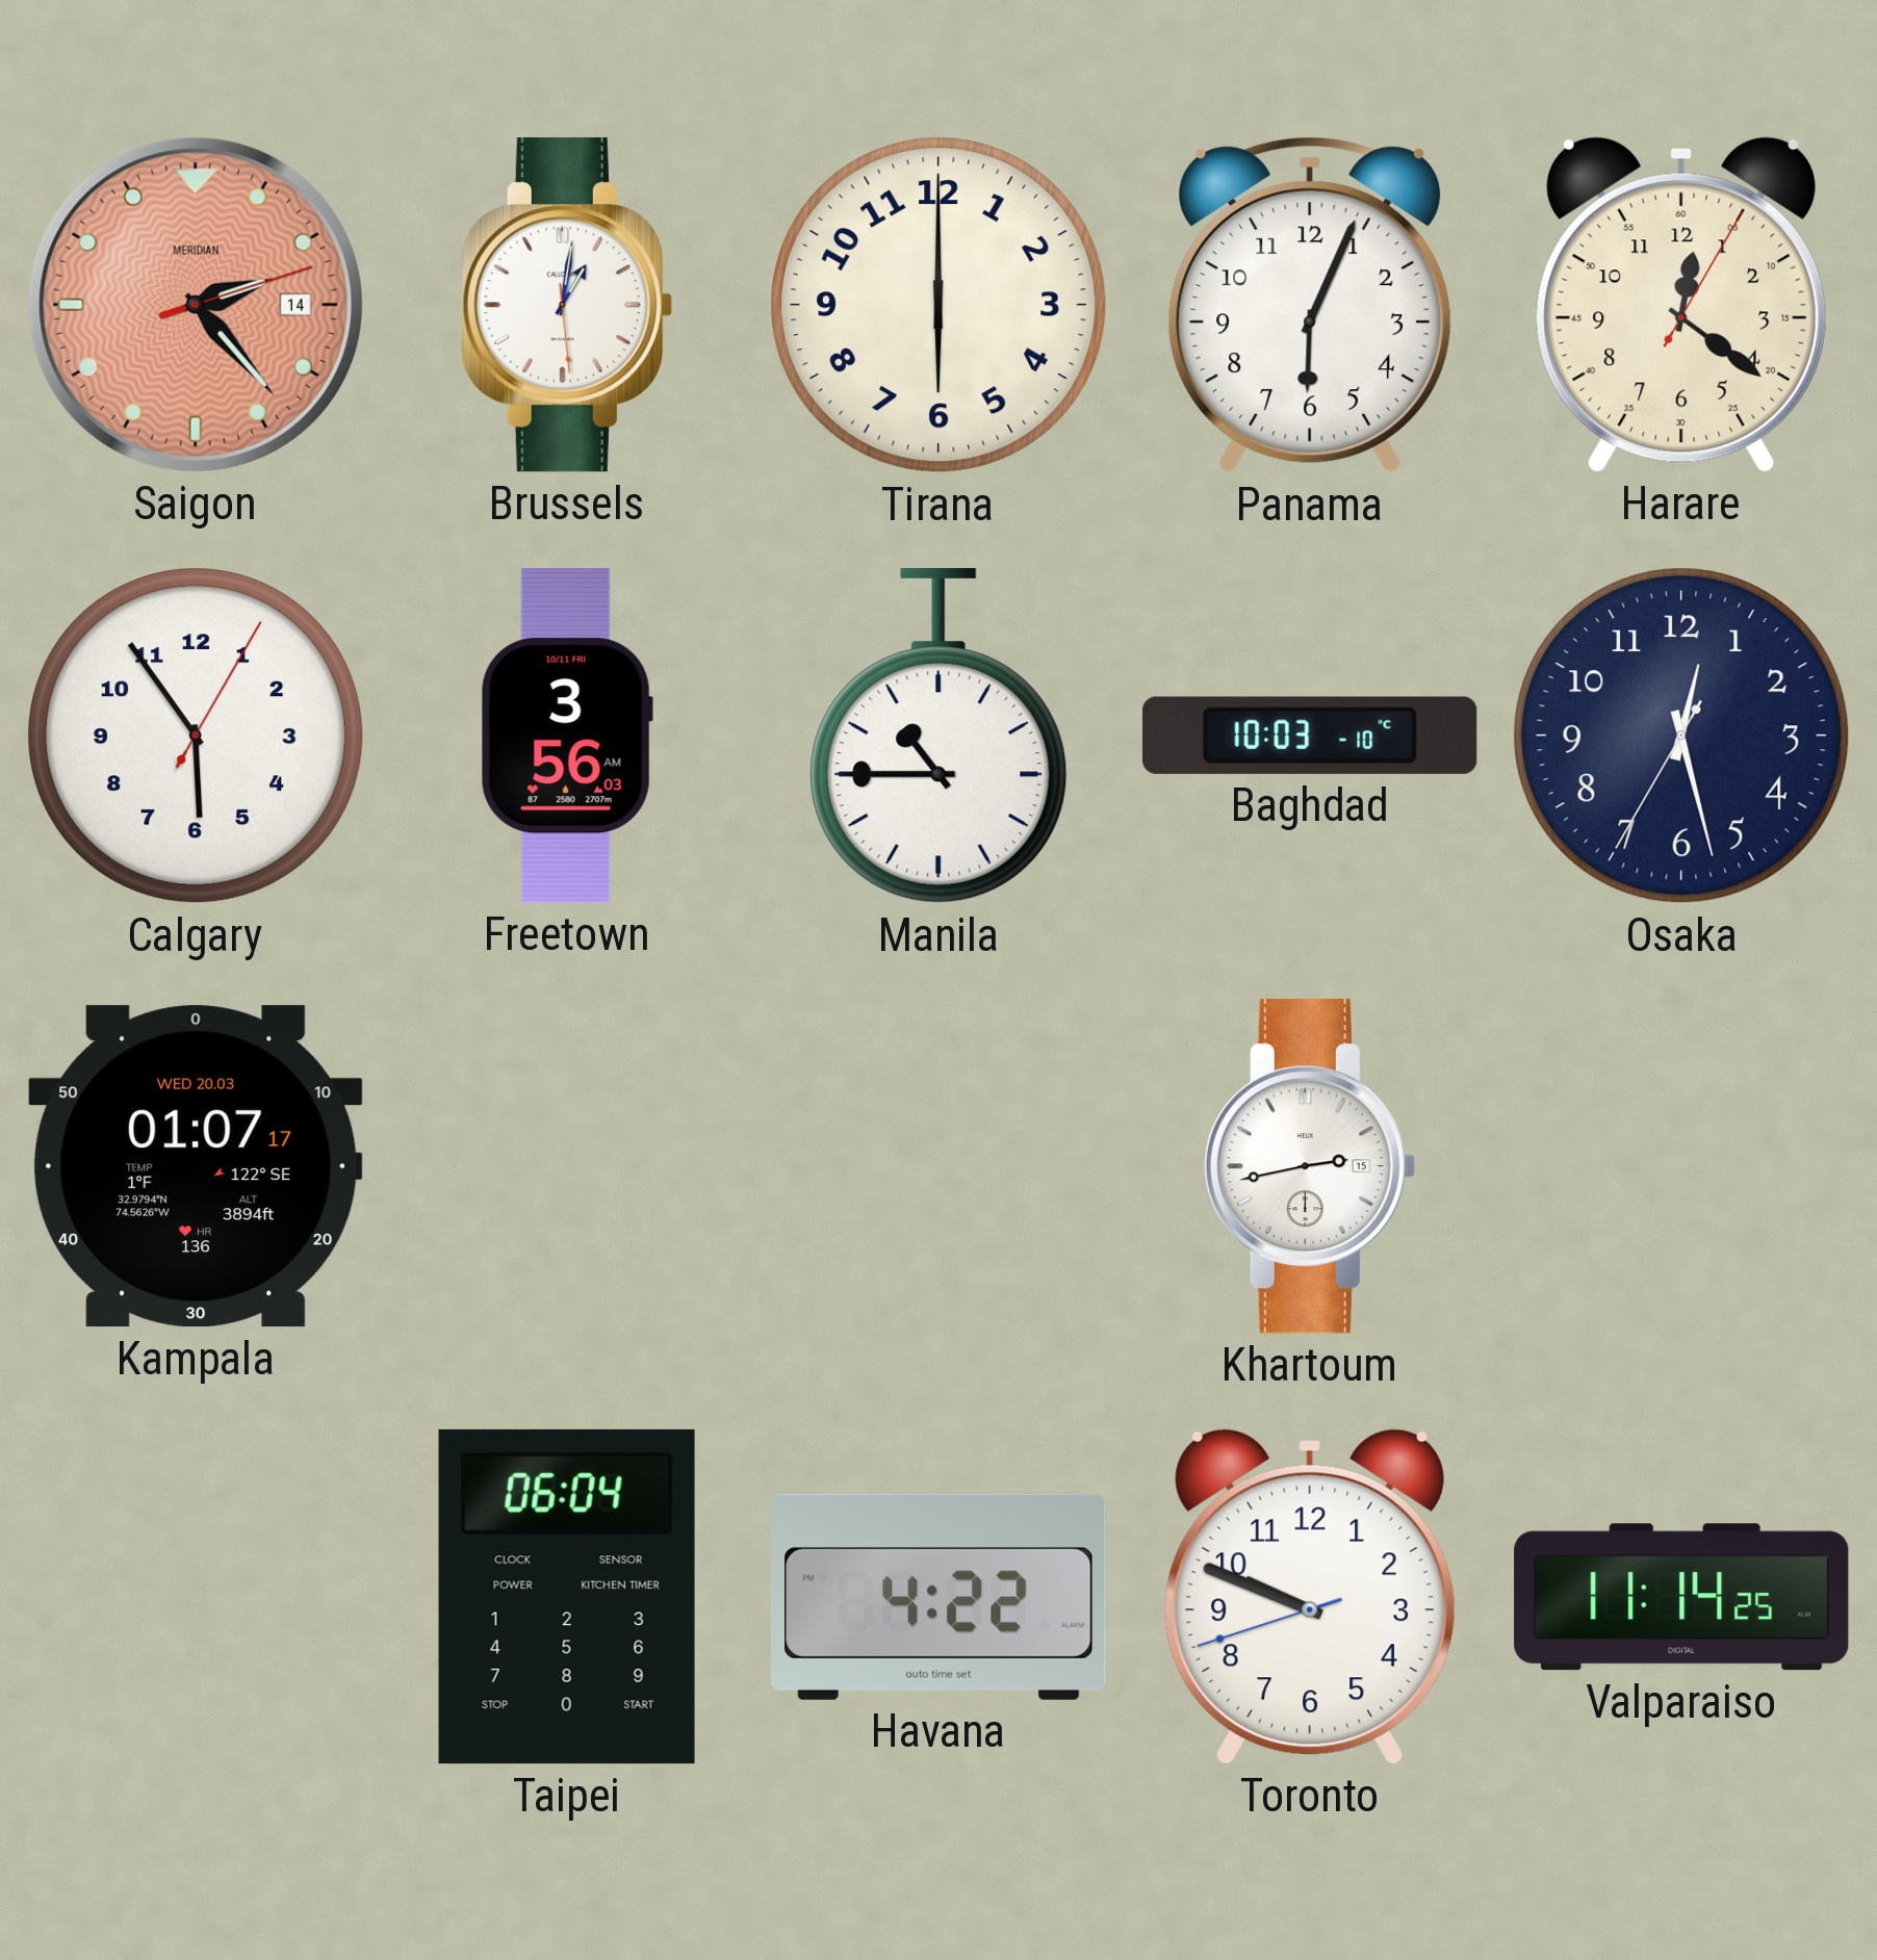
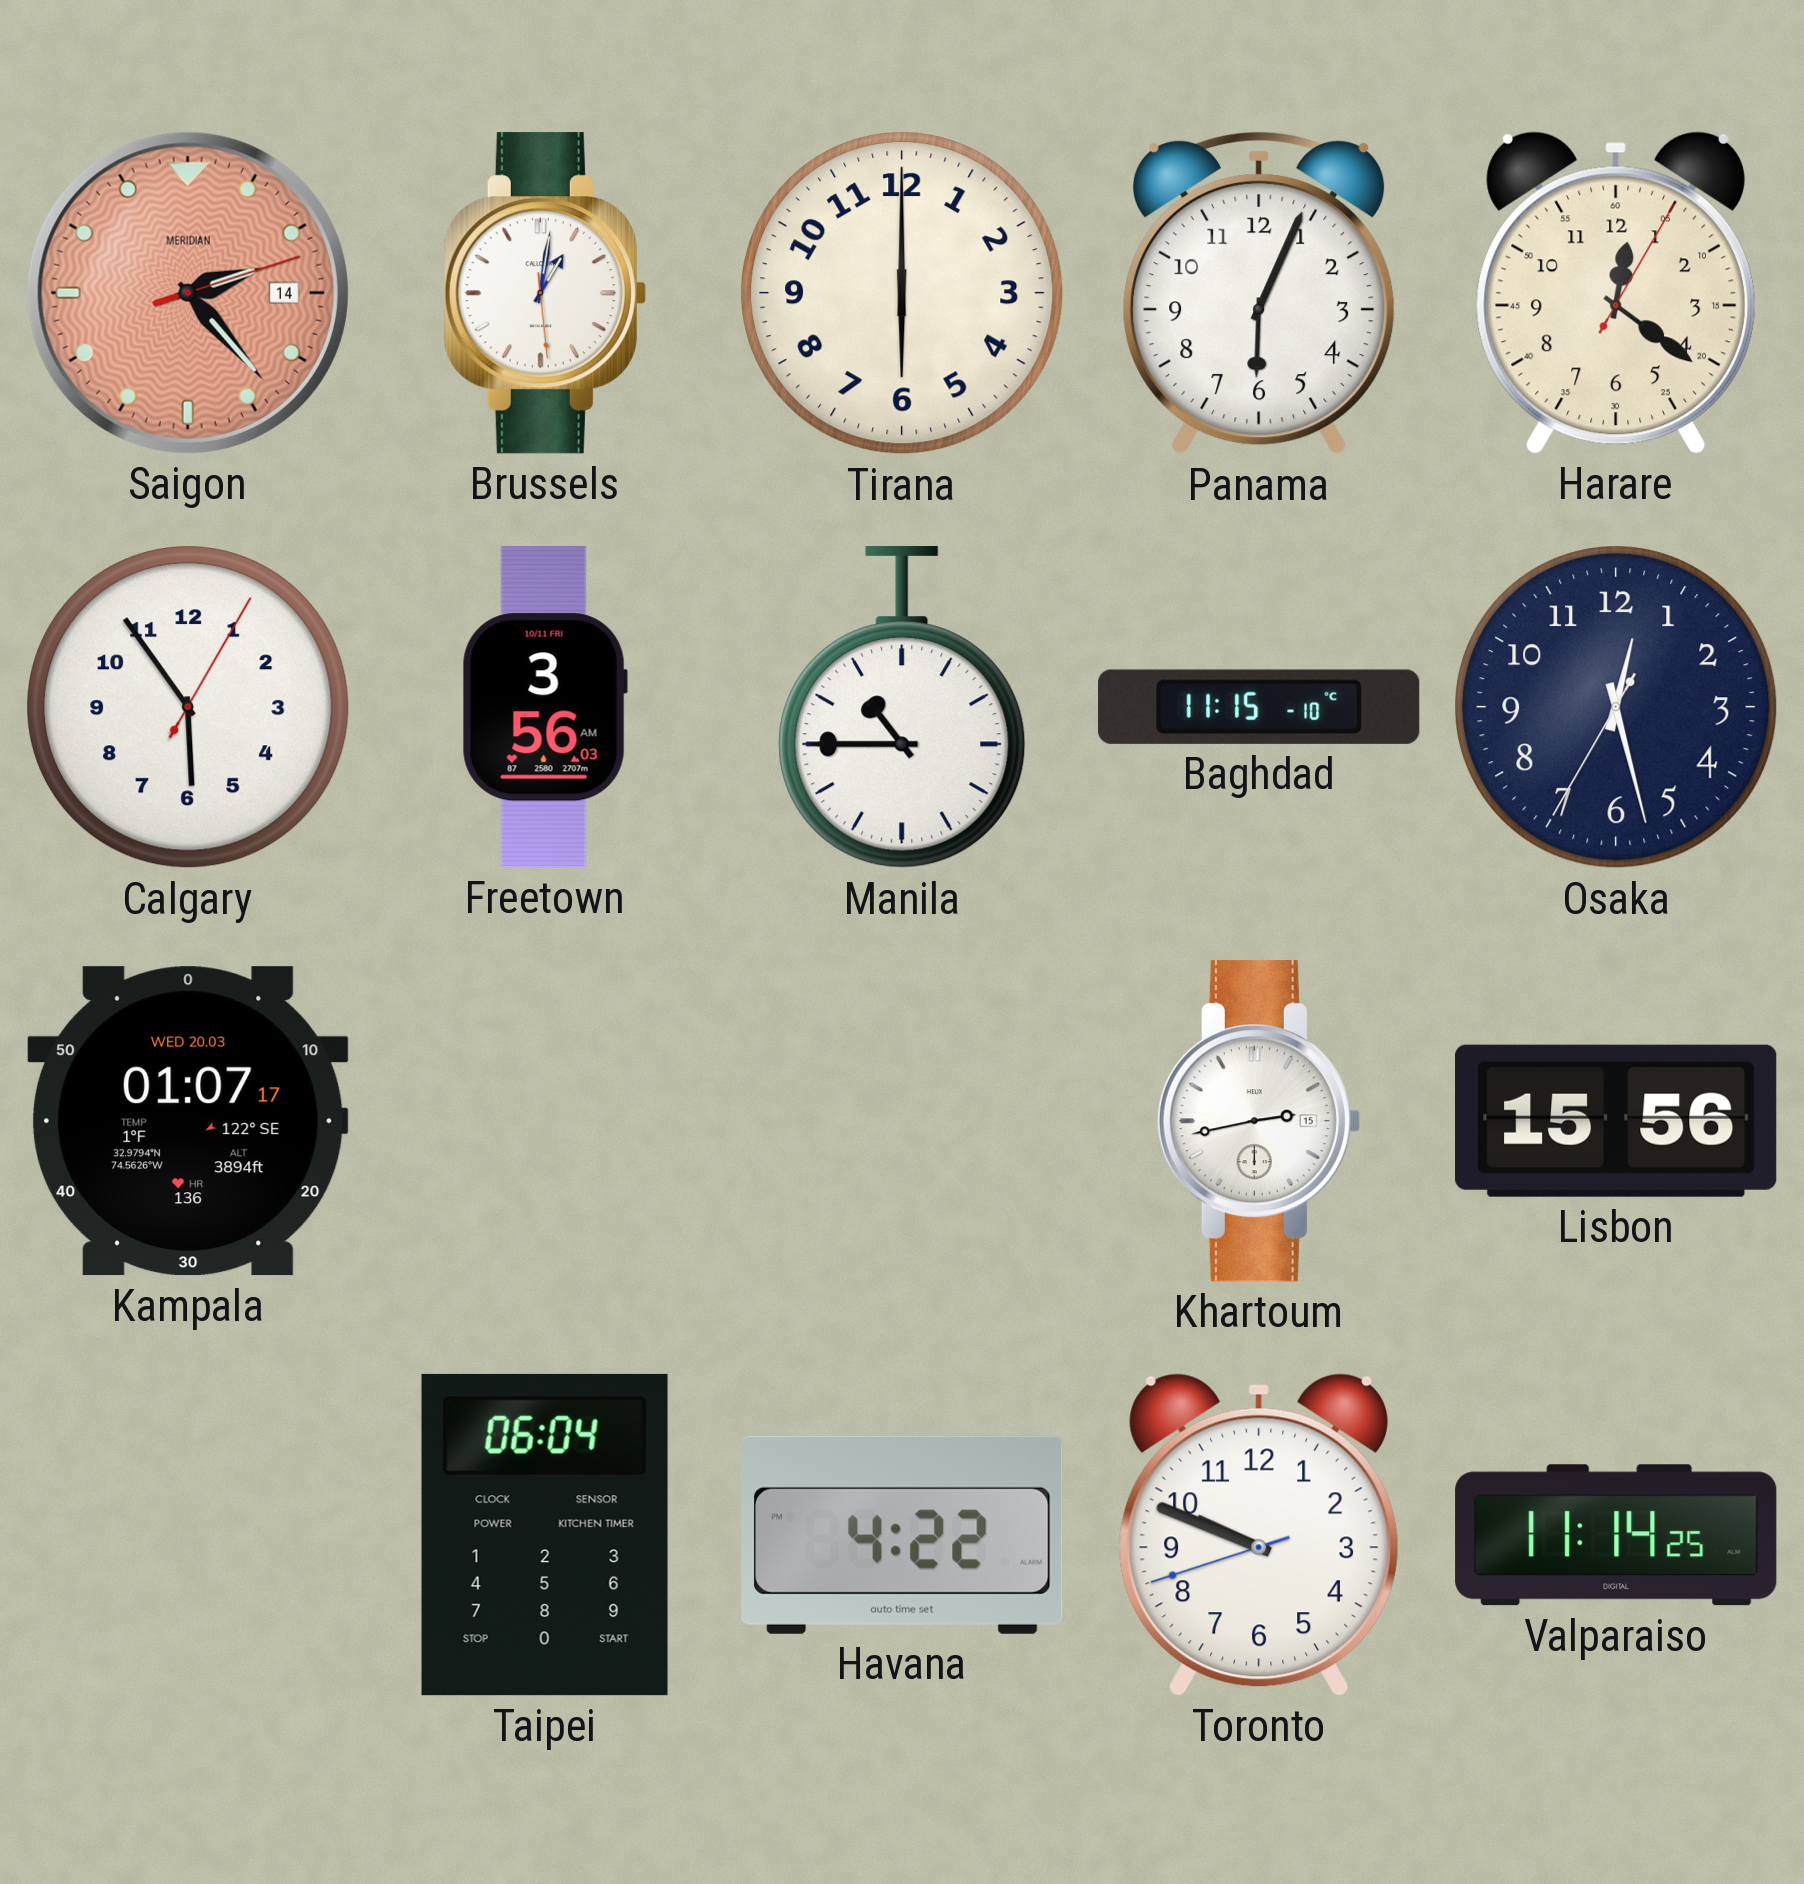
Baghdad: 10:03 -> 11:15
Lisbon: none -> 15:56
